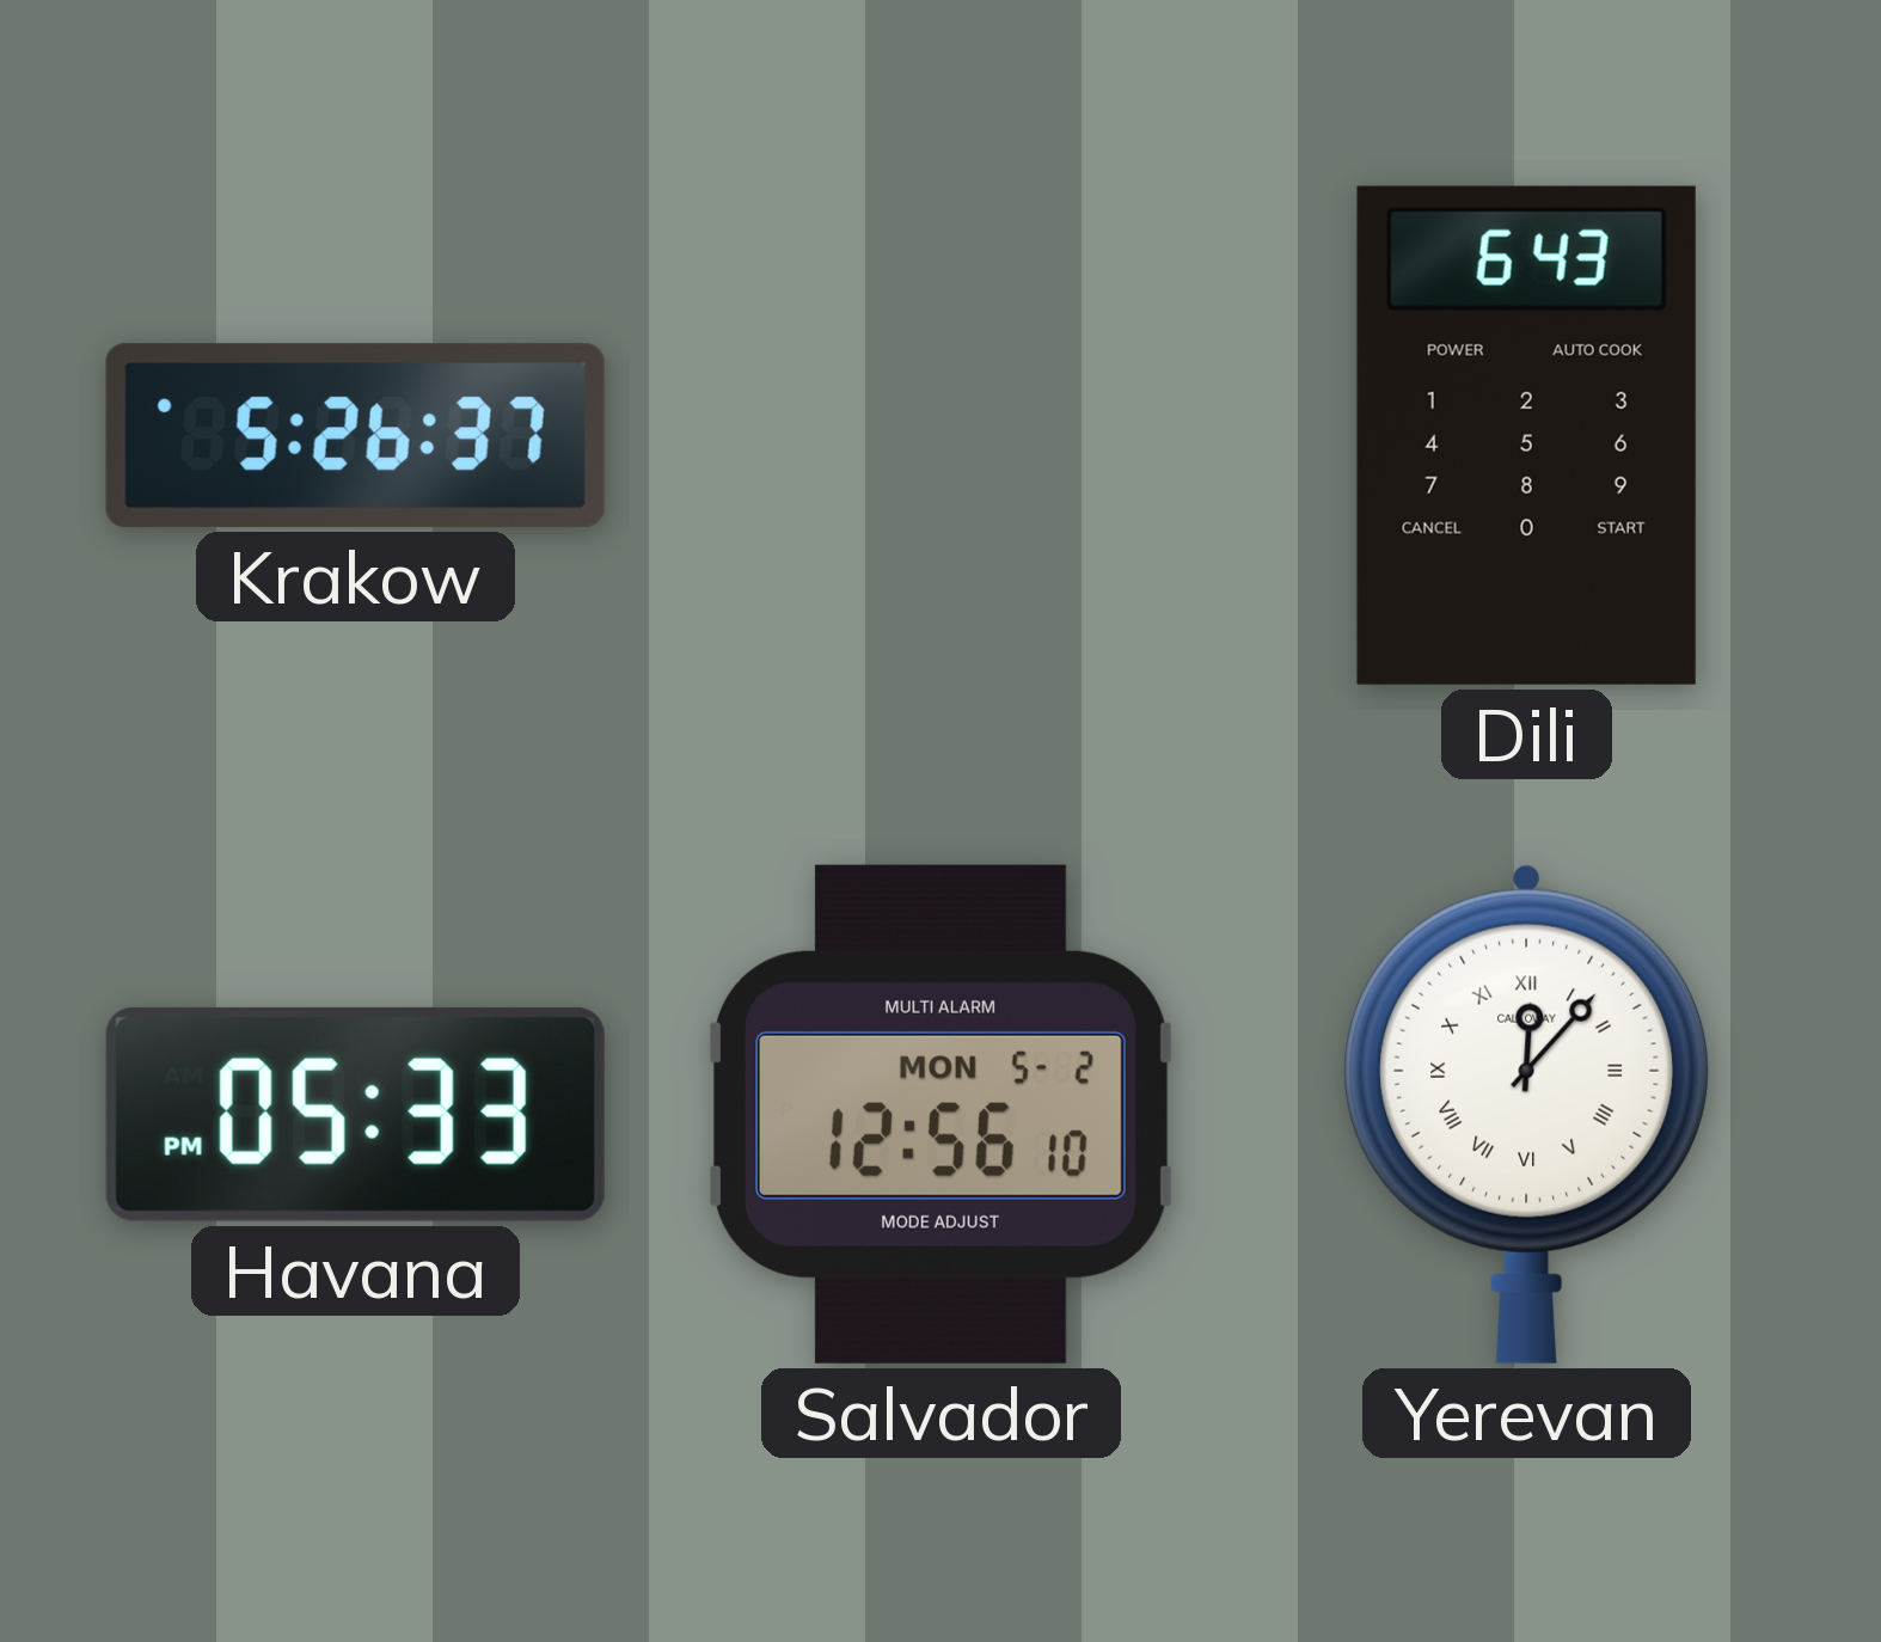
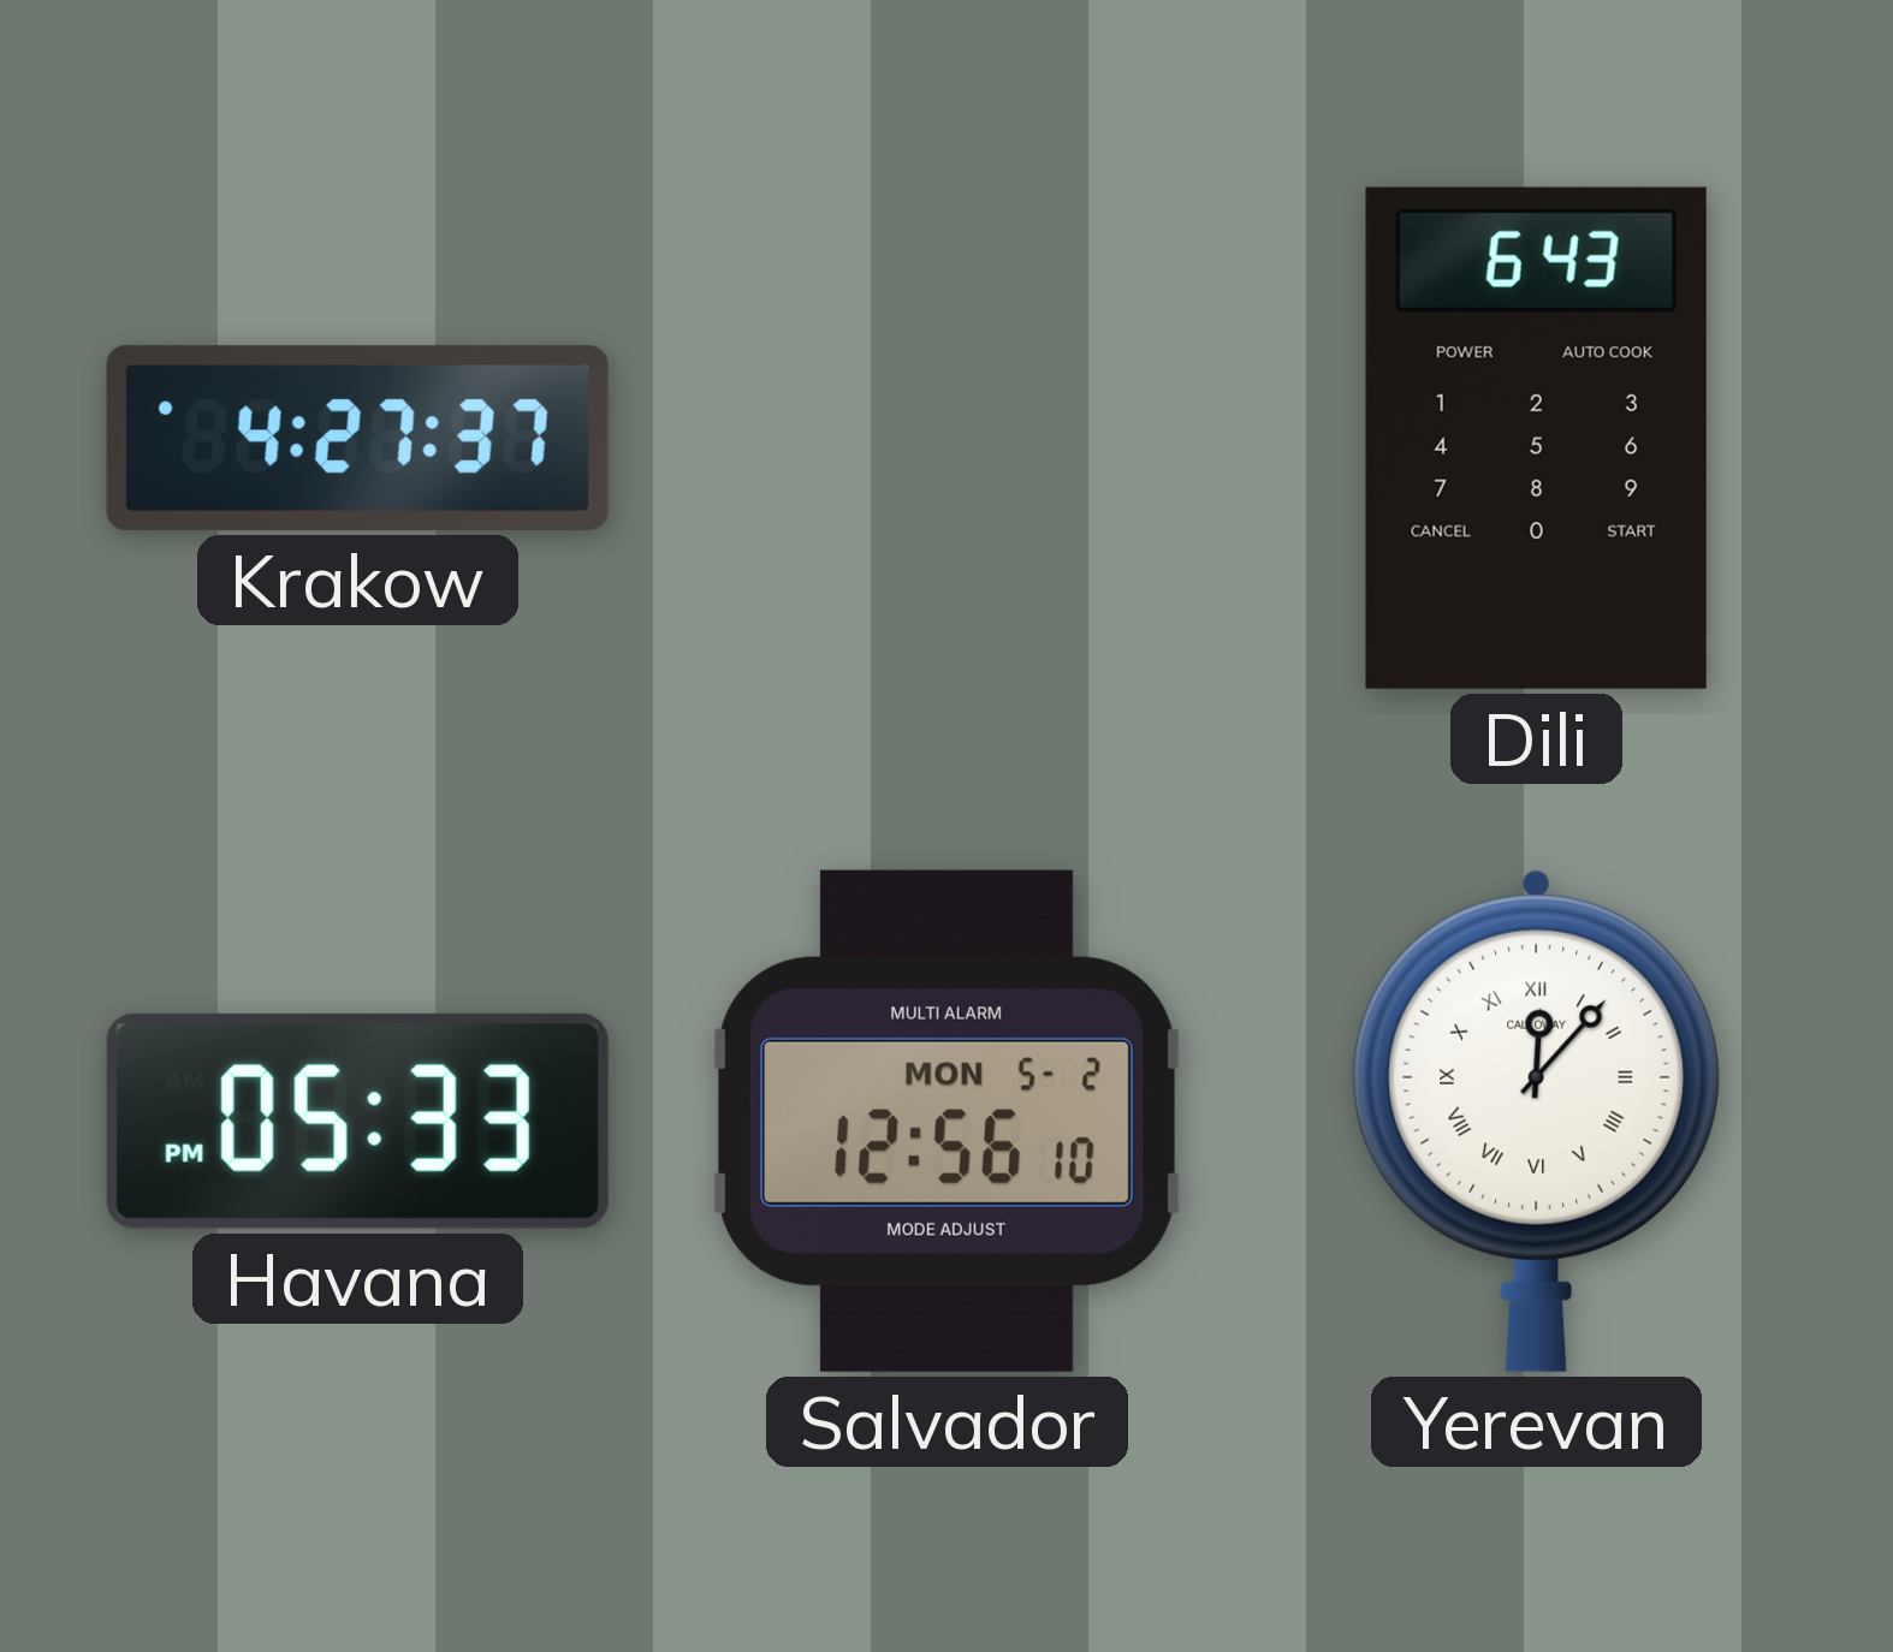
Krakow: 5:26 -> 4:27
